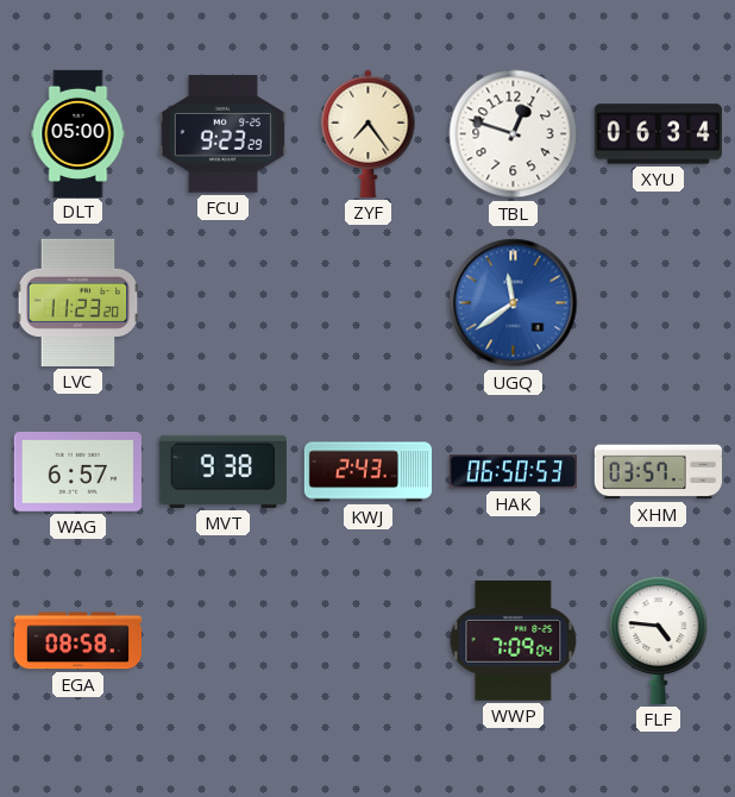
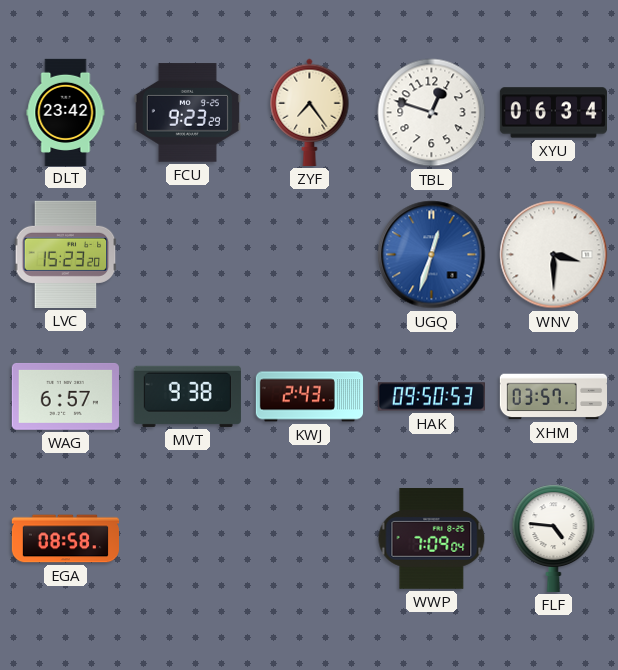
DLT: 05:00 -> 23:42
LVC: 11:23 -> 15:23
UGQ: 11:39 -> 12:33
WNV: none -> 3:30
HAK: 06:50 -> 09:50
